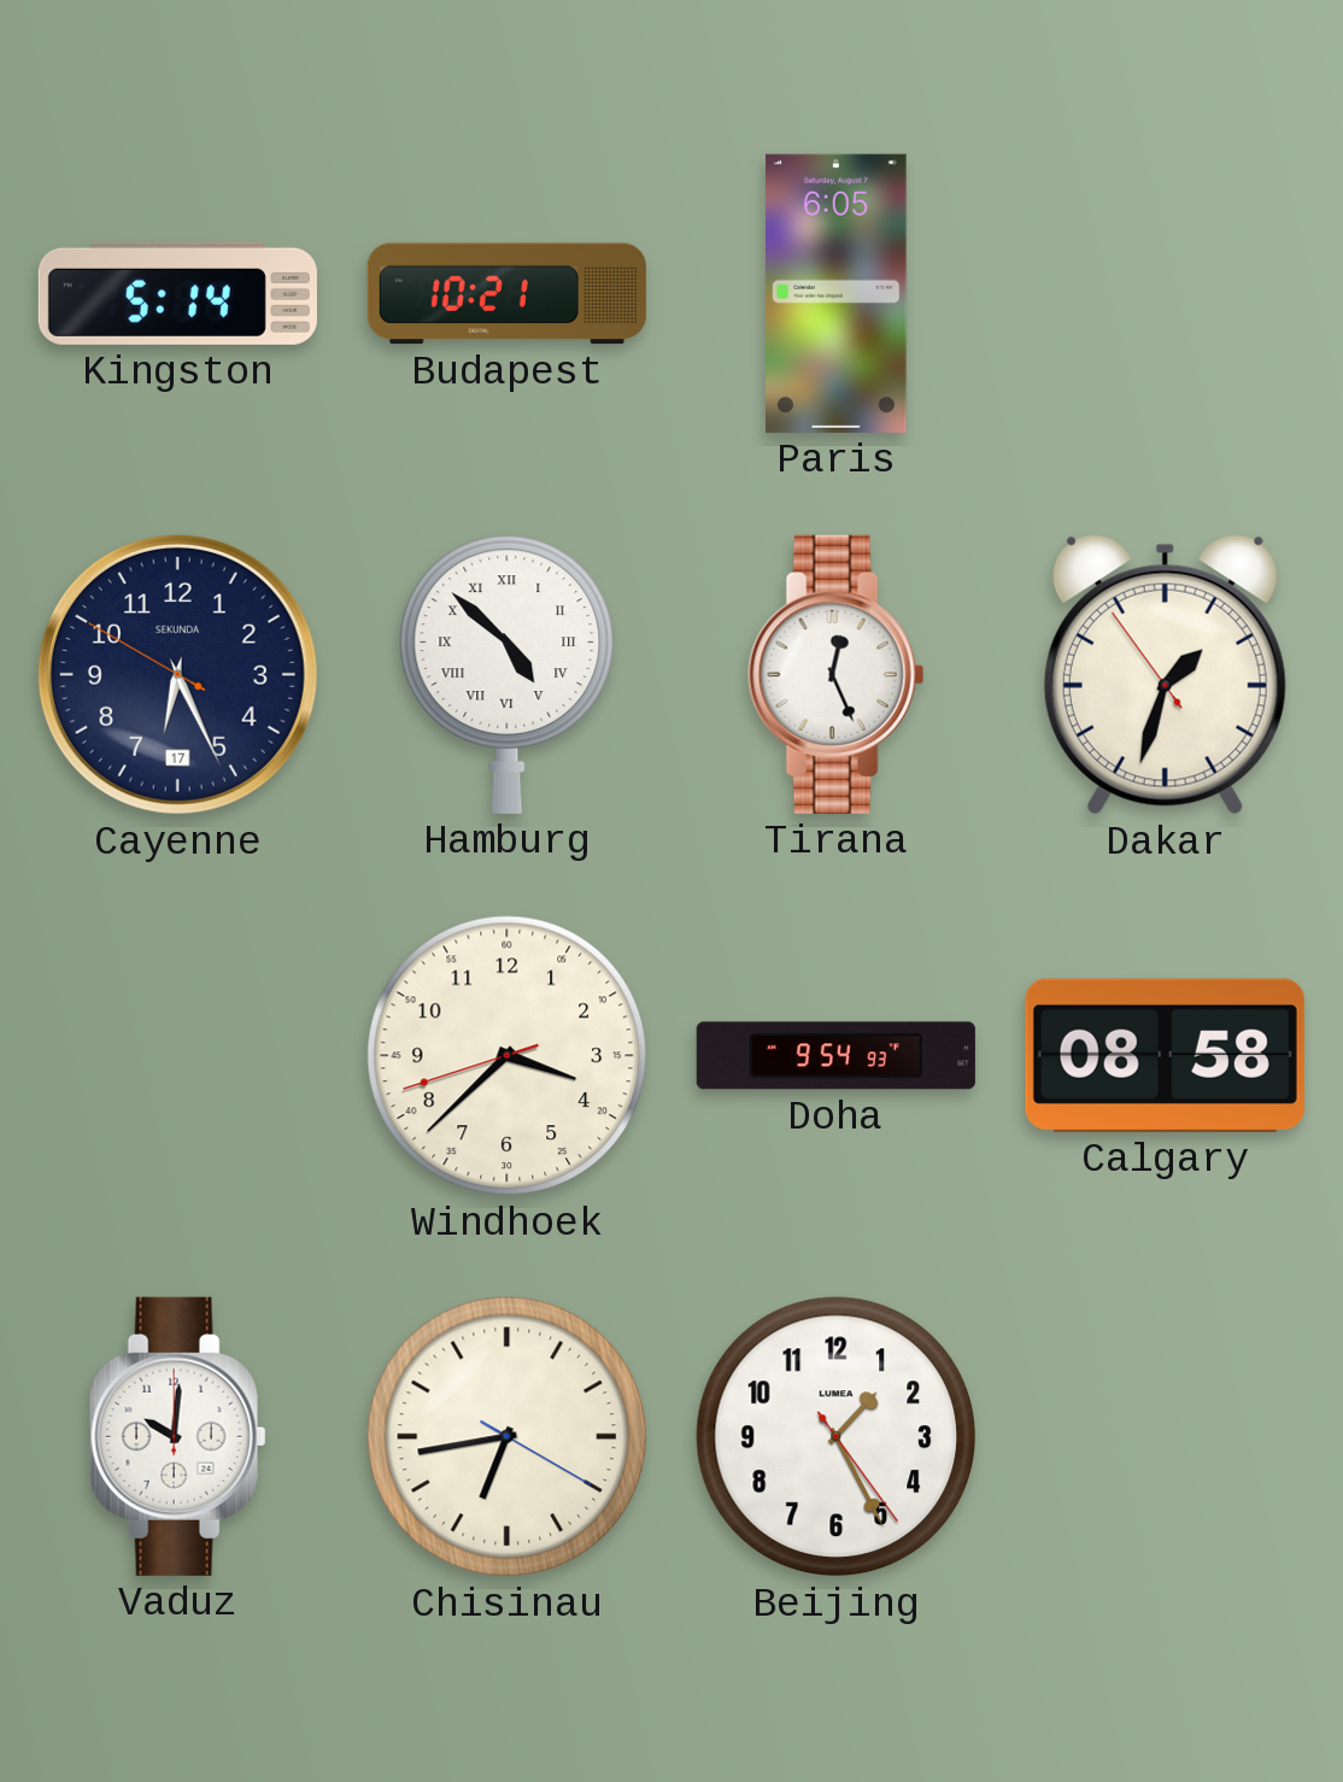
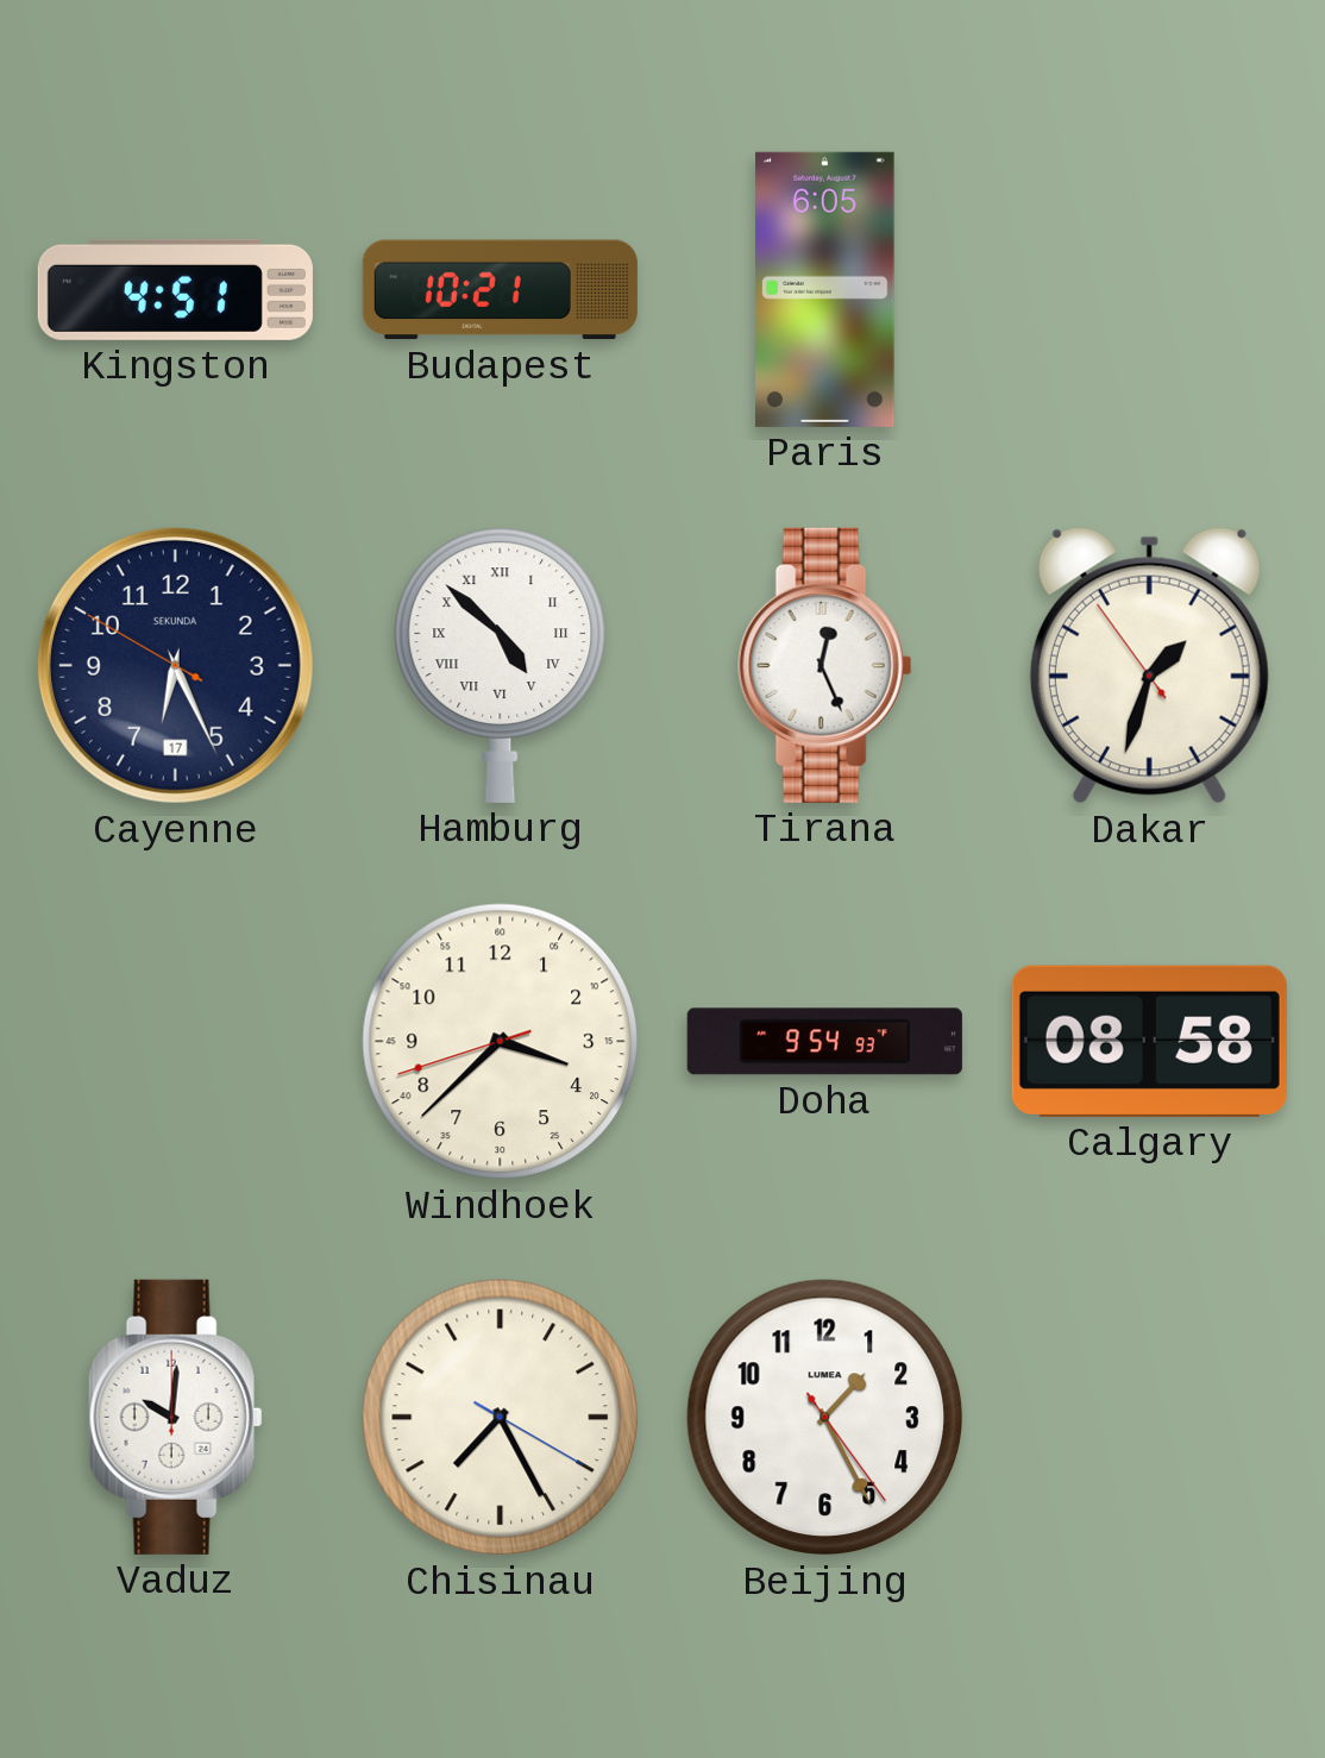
Kingston: 5:14 -> 4:51
Chisinau: 6:43 -> 7:25
